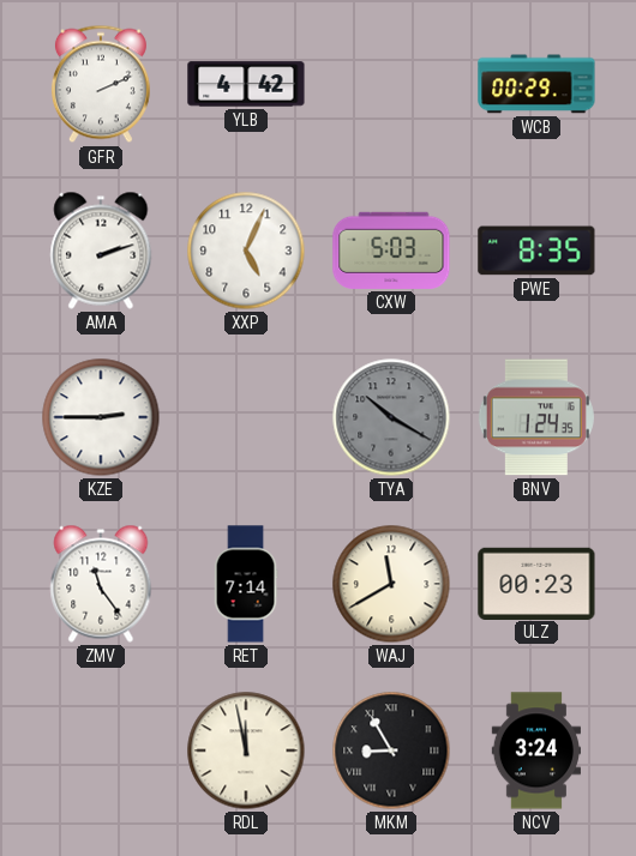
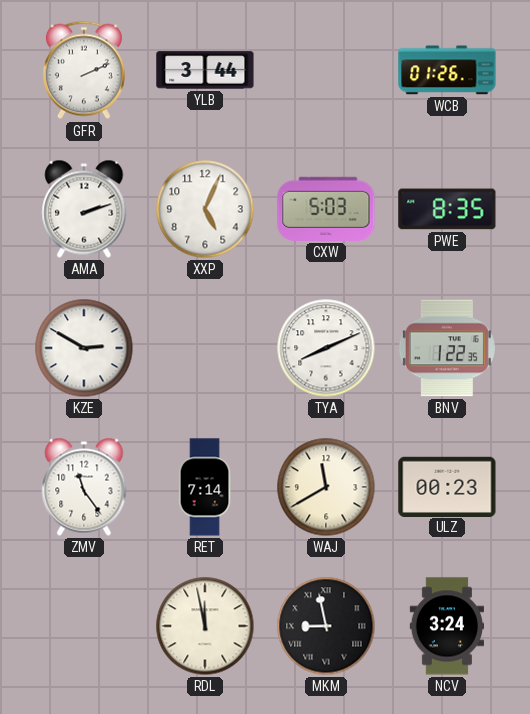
YLB: 4:42 -> 3:44
WCB: 00:29 -> 01:26
KZE: 2:45 -> 2:50
TYA: 10:20 -> 8:11
TYA dial: grey -> white
BNV: 1:24 -> 1:22
MKM: 8:55 -> 8:58
